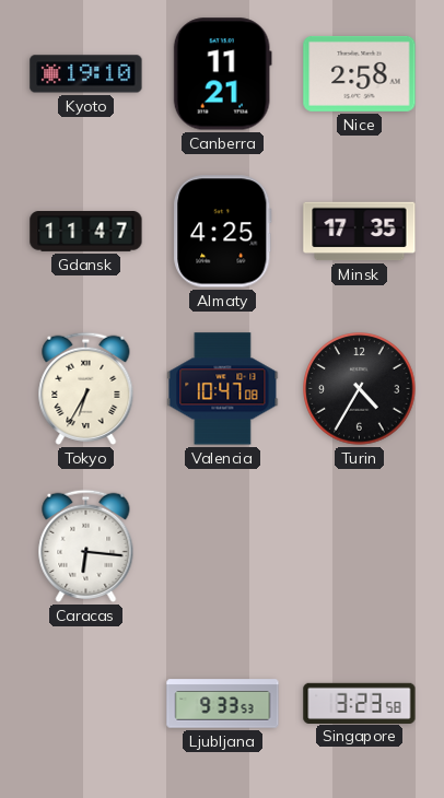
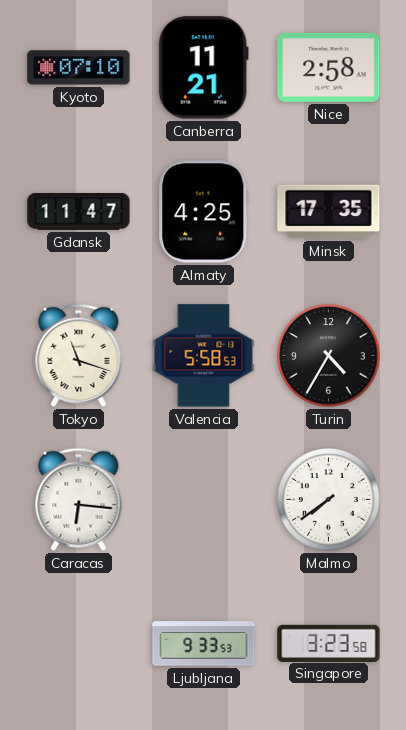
Kyoto: 19:10 -> 07:10
Tokyo: 6:35 -> 11:18
Valencia: 10:47 -> 5:58
Malmo: none -> 7:39
